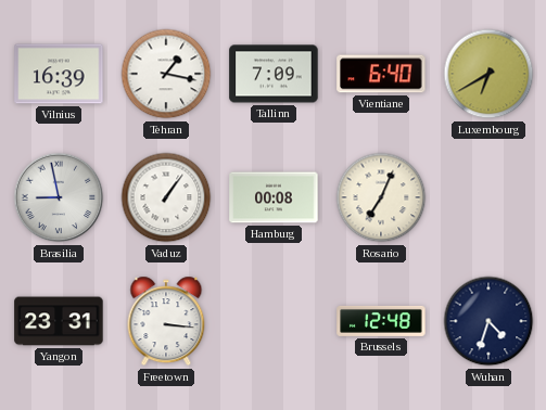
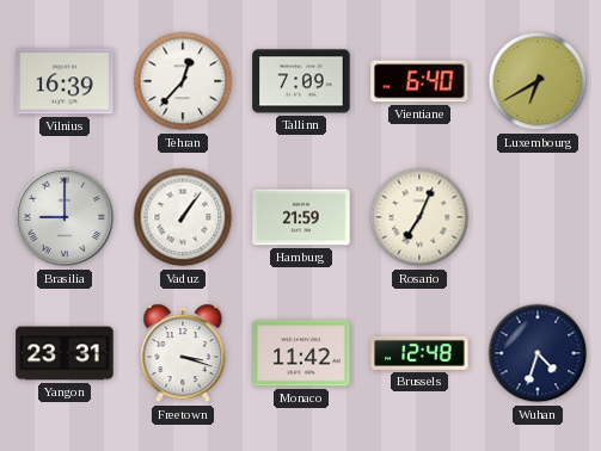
Tehran: 1:17 -> 12:37
Brasilia: 8:58 -> 9:00
Hamburg: 00:08 -> 21:59
Freetown: 3:16 -> 3:18
Monaco: none -> 11:42
